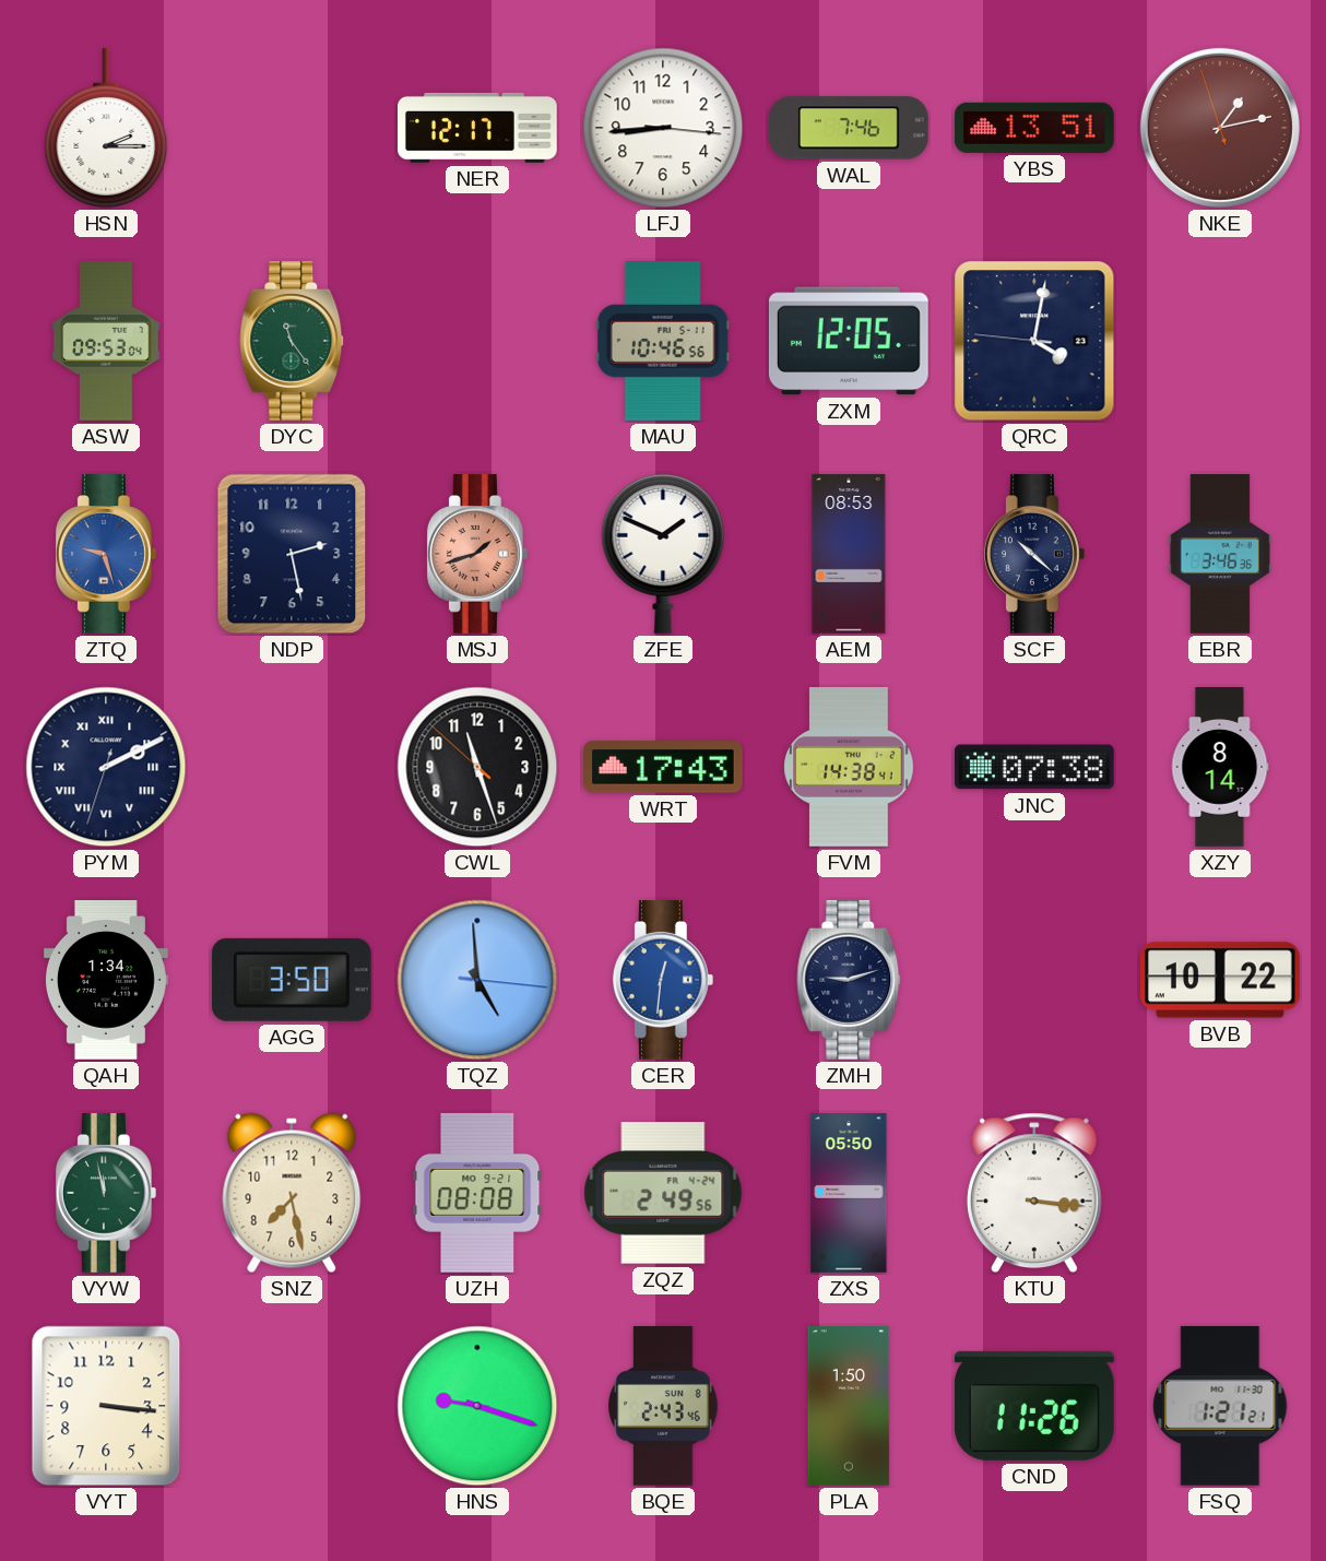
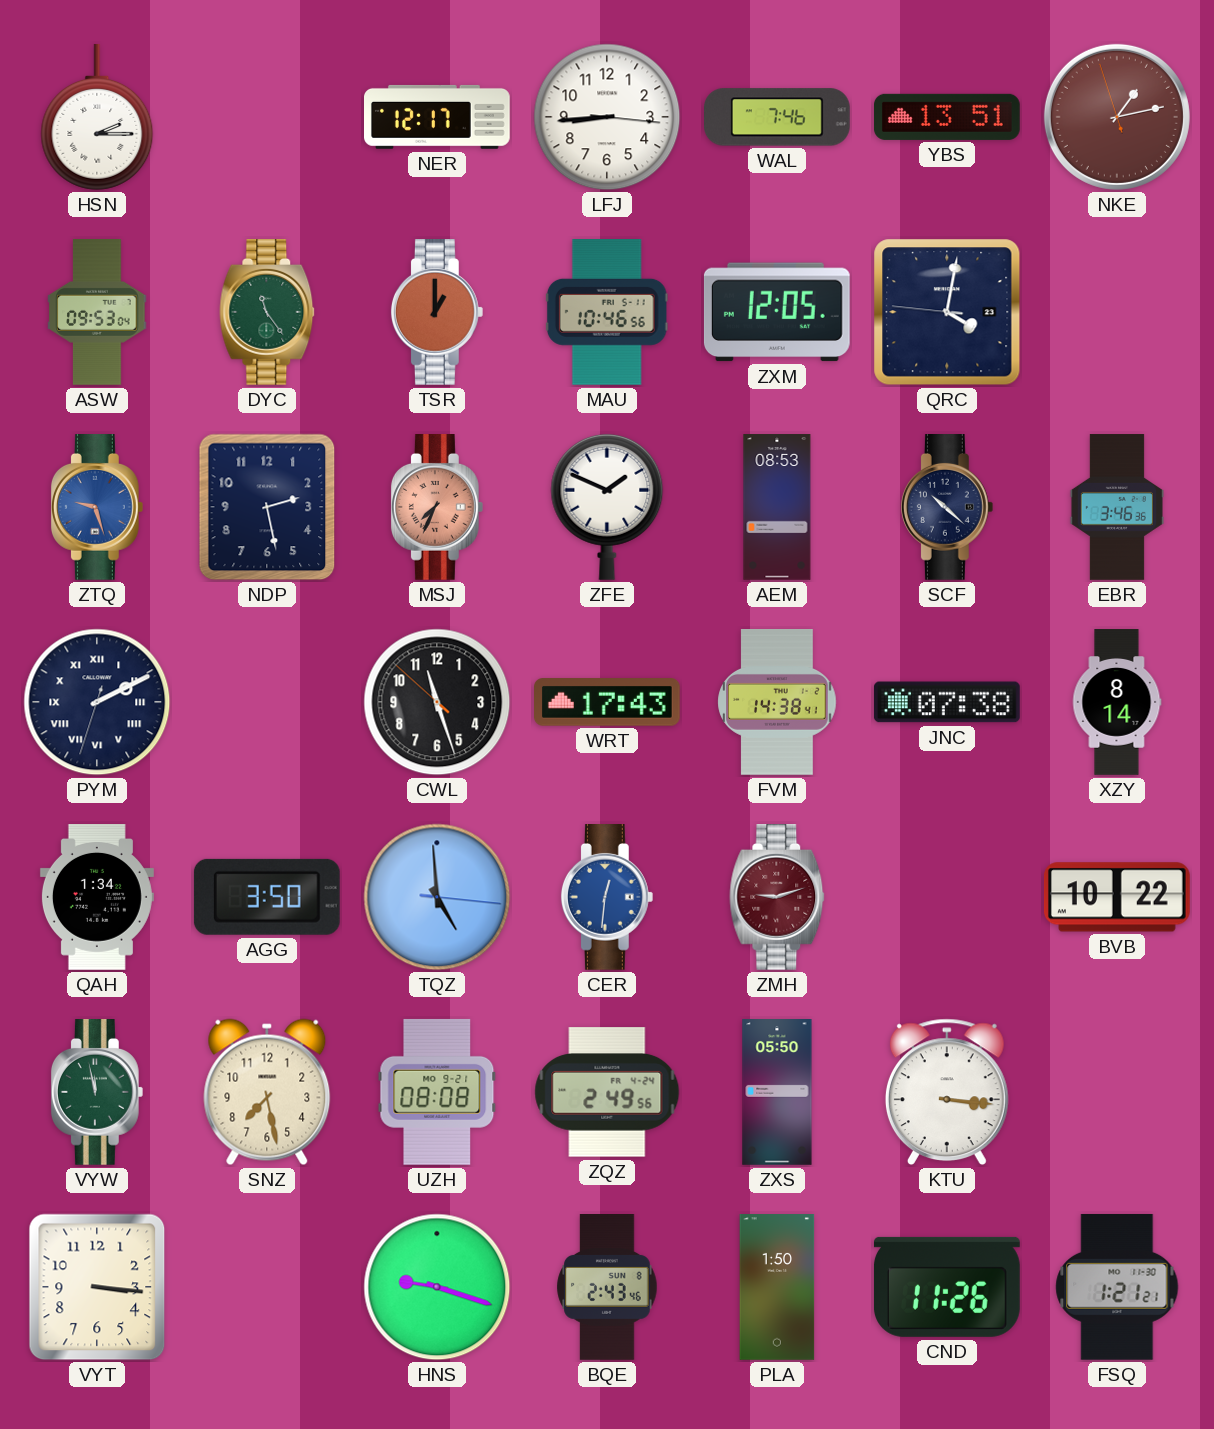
TSR: none -> 1:00
MSJ: 1:42 -> 7:34
ZMH dial: navy -> burgundy
